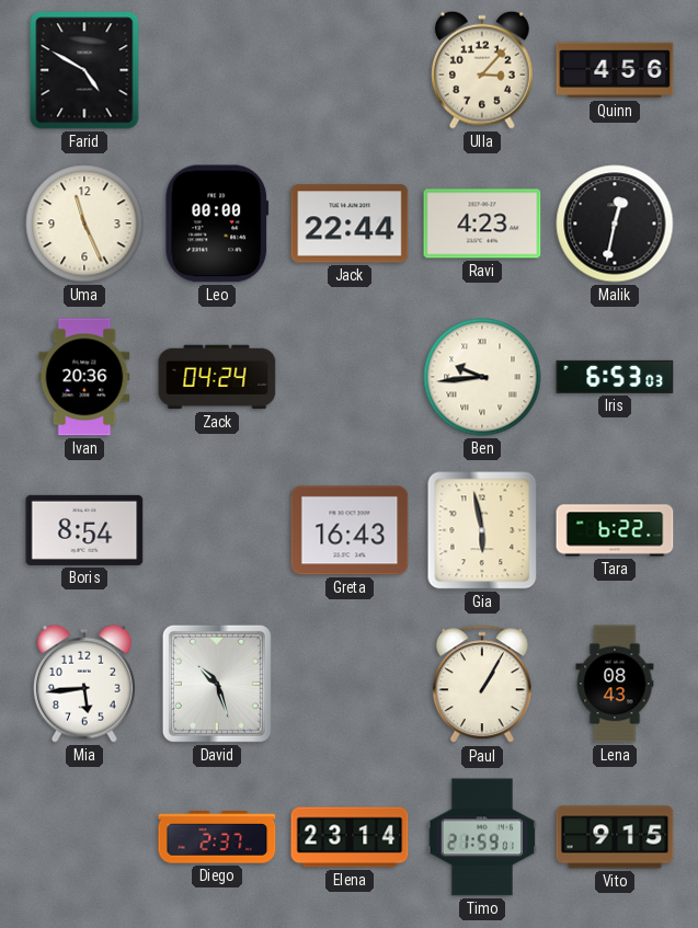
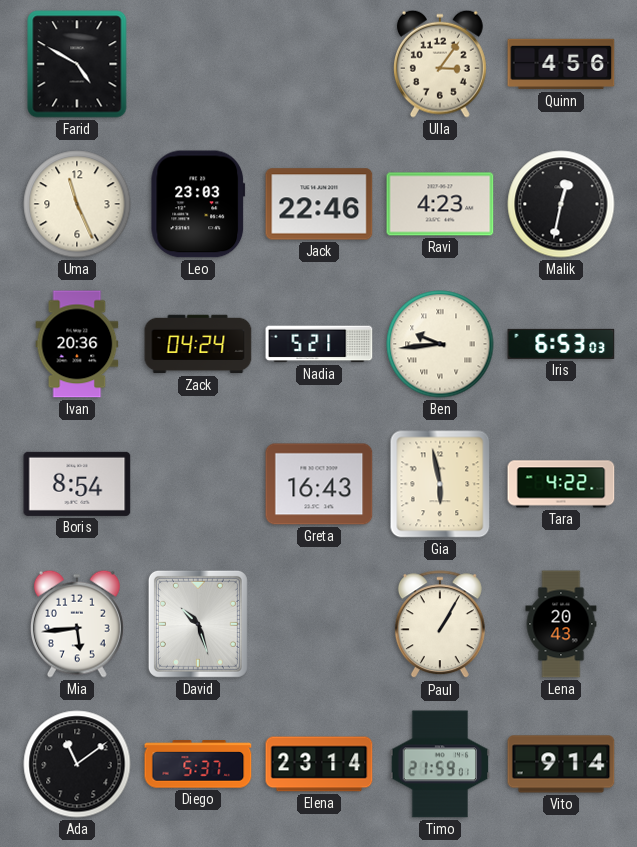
Ulla: 3:07 -> 3:06
Leo: 00:00 -> 23:03
Jack: 22:44 -> 22:46
Nadia: none -> 5:21
Tara: 6:22 -> 4:22
Lena: 08:43 -> 20:43
Ada: none -> 11:09
Diego: 2:37 -> 5:37
Vito: 9:15 -> 9:14
